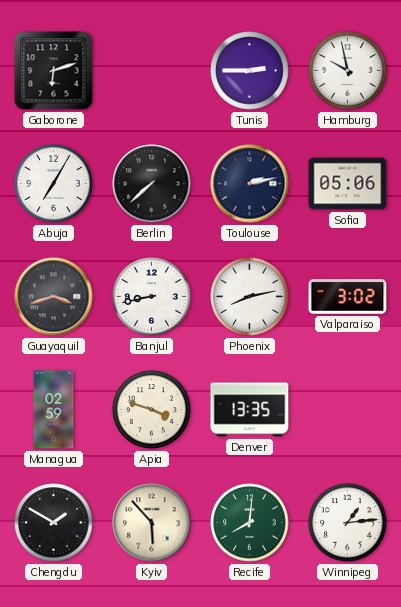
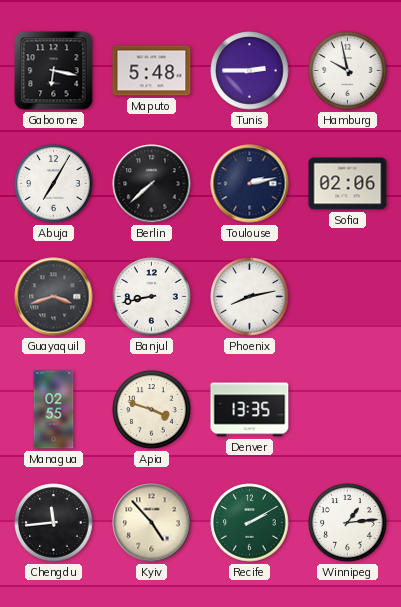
Gaborone: 6:12 -> 6:17
Maputo: none -> 5:48
Sofia: 05:06 -> 02:06
Valparaiso: 3:02 -> none
Managua: 02:59 -> 02:55
Chengdu: 1:50 -> 11:44
Kyiv: 5:53 -> 4:53
Recife: 8:01 -> 2:10
